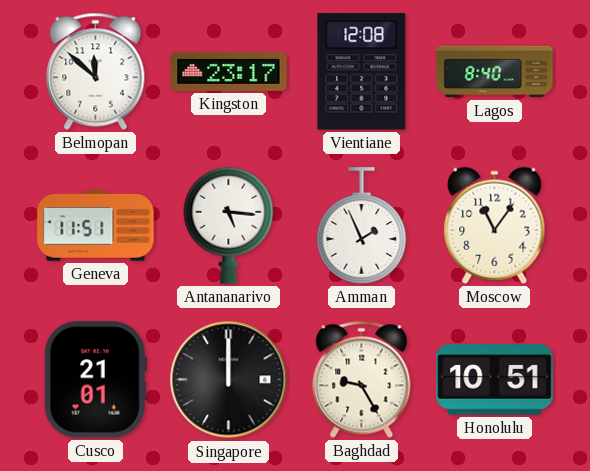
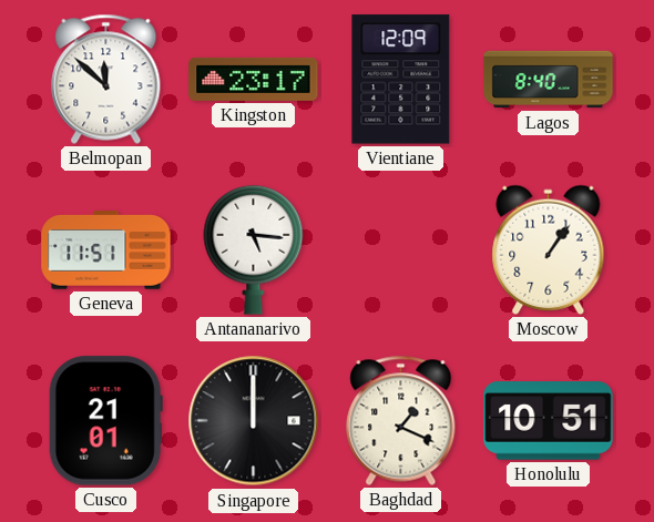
Vientiane: 12:08 -> 12:09
Amman: 1:56 -> none
Moscow: 11:06 -> 1:06
Baghdad: 9:25 -> 1:19
